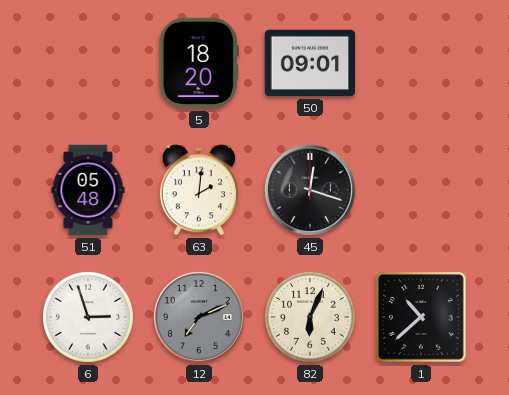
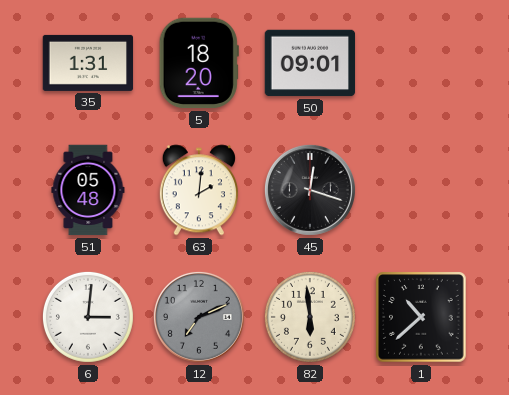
35: none -> 1:31
6: 2:57 -> 3:01
82: 6:04 -> 5:59
